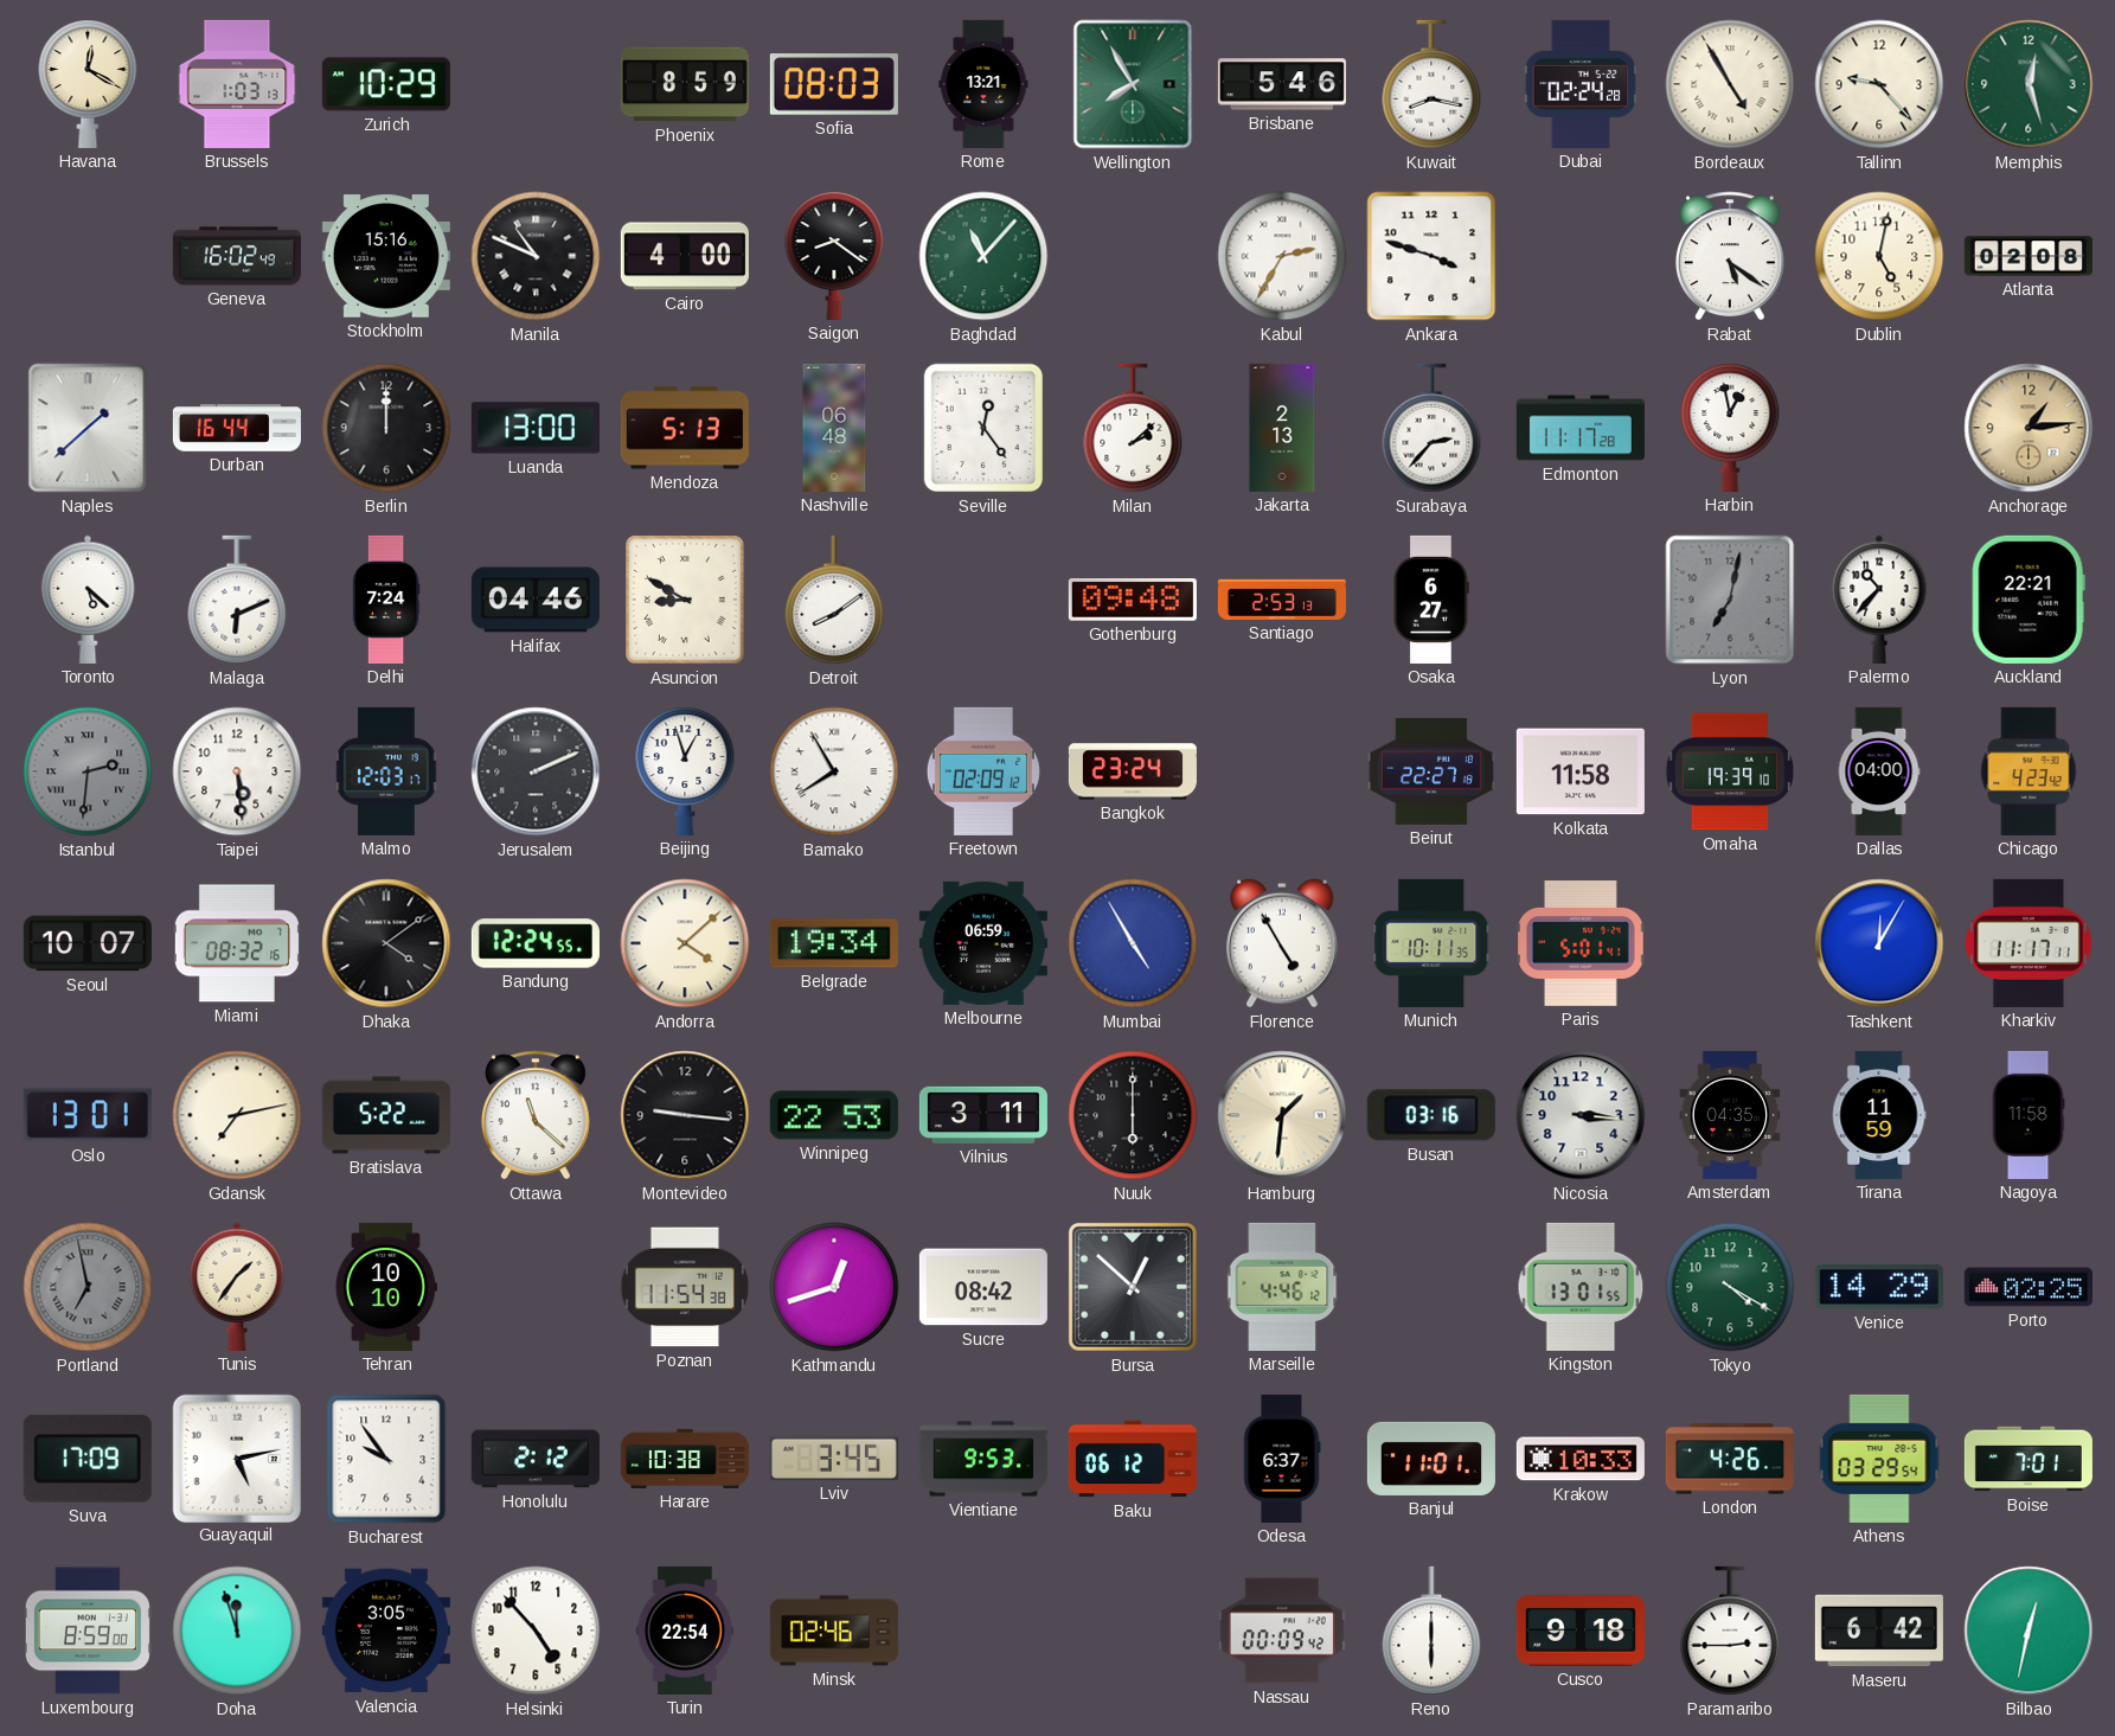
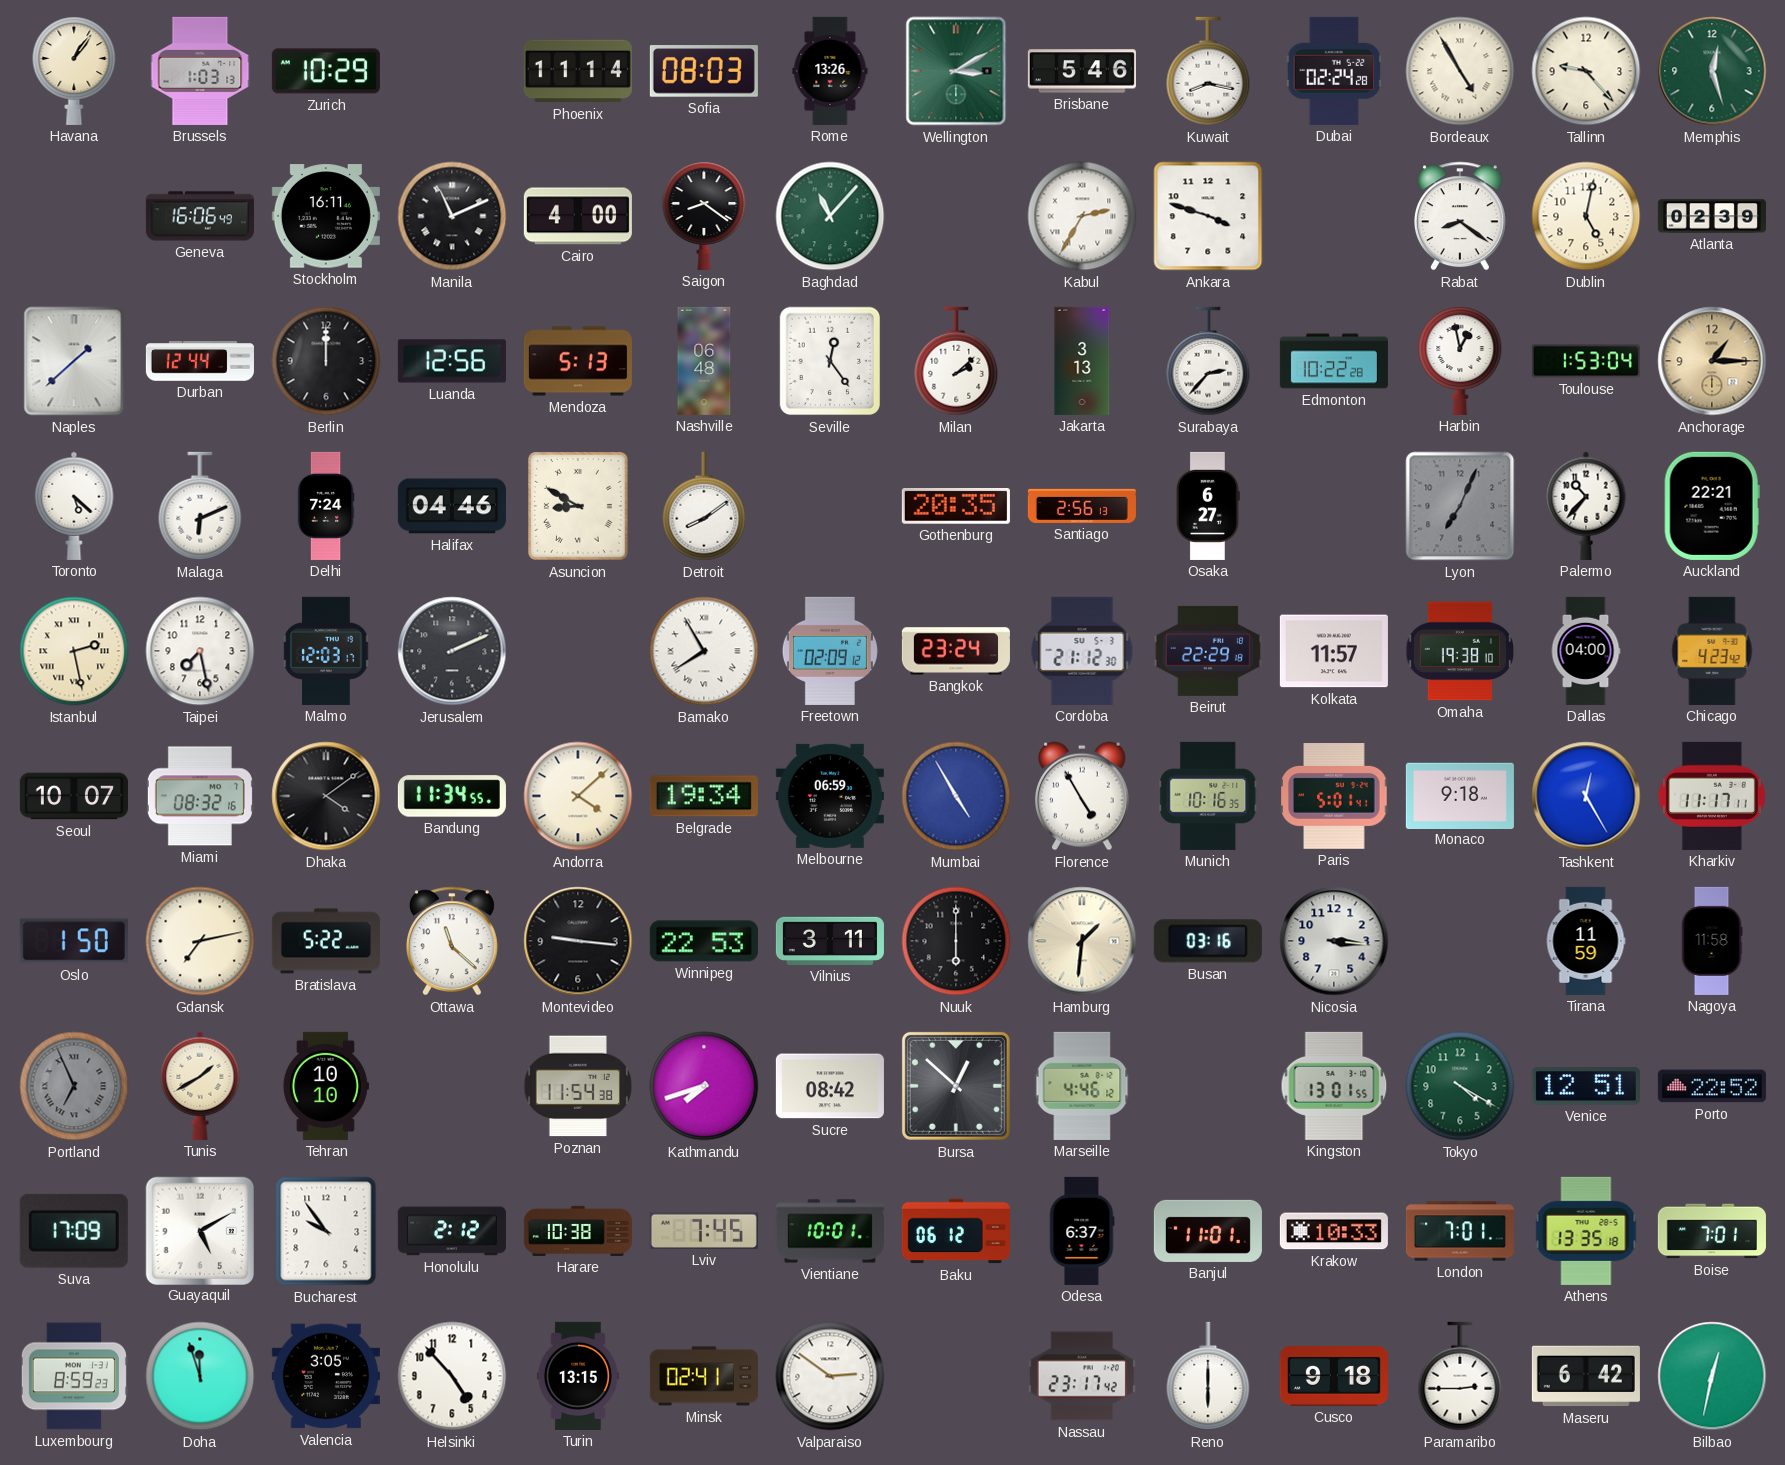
Havana: 12:20 -> 1:06
Phoenix: 8:59 -> 11:14
Rome: 13:21 -> 13:26
Wellington: 7:55 -> 3:10
Geneva: 16:02 -> 16:06
Stockholm: 15:16 -> 16:11
Manila: 10:49 -> 11:11
Rabat: 5:21 -> 8:21
Atlanta: 02:08 -> 02:39
Durban: 16:44 -> 12:44
Luanda: 13:00 -> 12:56
Jakarta: 2:13 -> 3:13
Edmonton: 11:17 -> 10:22
Toulouse: none -> 1:53
Anchorage: 1:14 -> 1:15
Gothenburg: 09:48 -> 20:35
Santiago: 2:53 -> 2:56
Lyon: 7:02 -> 7:04
Istanbul: 2:31 -> 2:28
Istanbul dial: grey -> cream
Taipei: 5:29 -> 7:28
Beijing: 12:57 -> none
Cordoba: none -> 21:12
Beirut: 22:27 -> 22:29
Kolkata: 11:58 -> 11:57
Omaha: 19:39 -> 19:38
Bandung: 12:24 -> 11:34
Munich: 10:11 -> 10:16
Monaco: none -> 9:18
Tashkent: 12:05 -> 12:25
Oslo: 13:01 -> 1:50
Amsterdam: 04:35 -> none
Portland: 6:58 -> 6:56
Tunis: 1:36 -> 1:40
Kathmandu: 12:42 -> 7:42
Venice: 14:29 -> 12:51
Porto: 02:25 -> 22:52
Guayaquil: 5:13 -> 5:10
Lviv: 3:45 -> 7:45
Vientiane: 9:53 -> 10:01
London: 4:26 -> 7:01
Athens: 03:29 -> 13:35
Luxembourg: 8:59:00 -> 8:59:23
Turin: 22:54 -> 13:15
Minsk: 02:46 -> 02:41
Valparaiso: none -> 2:51
Nassau: 00:09 -> 23:17
